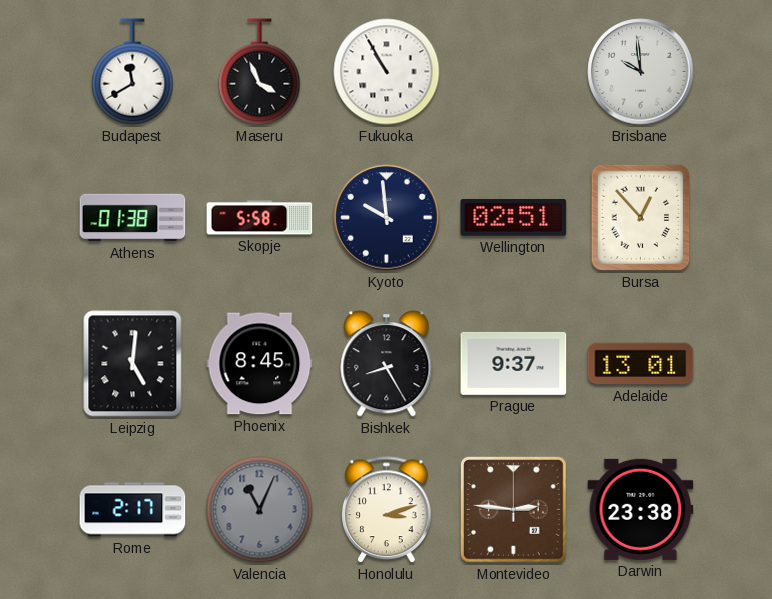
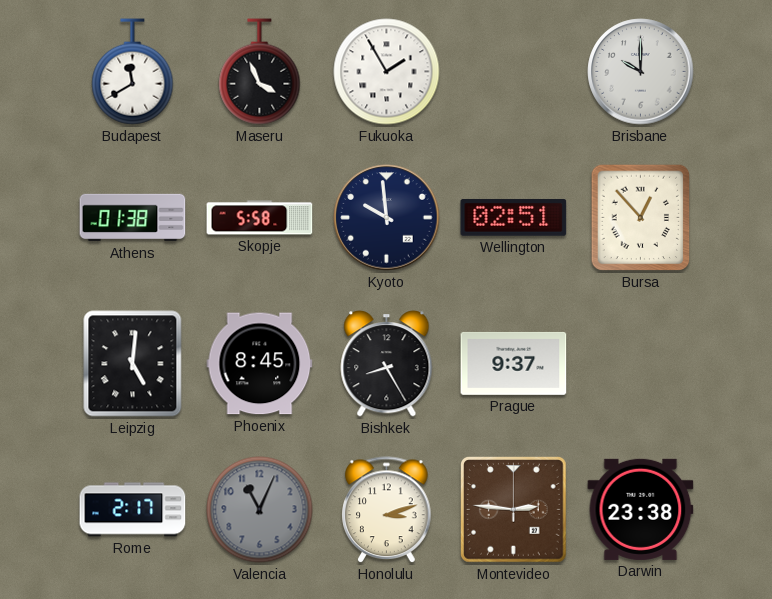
Fukuoka: 10:55 -> 1:55
Brisbane: 9:59 -> 10:00
Adelaide: 13:01 -> none
